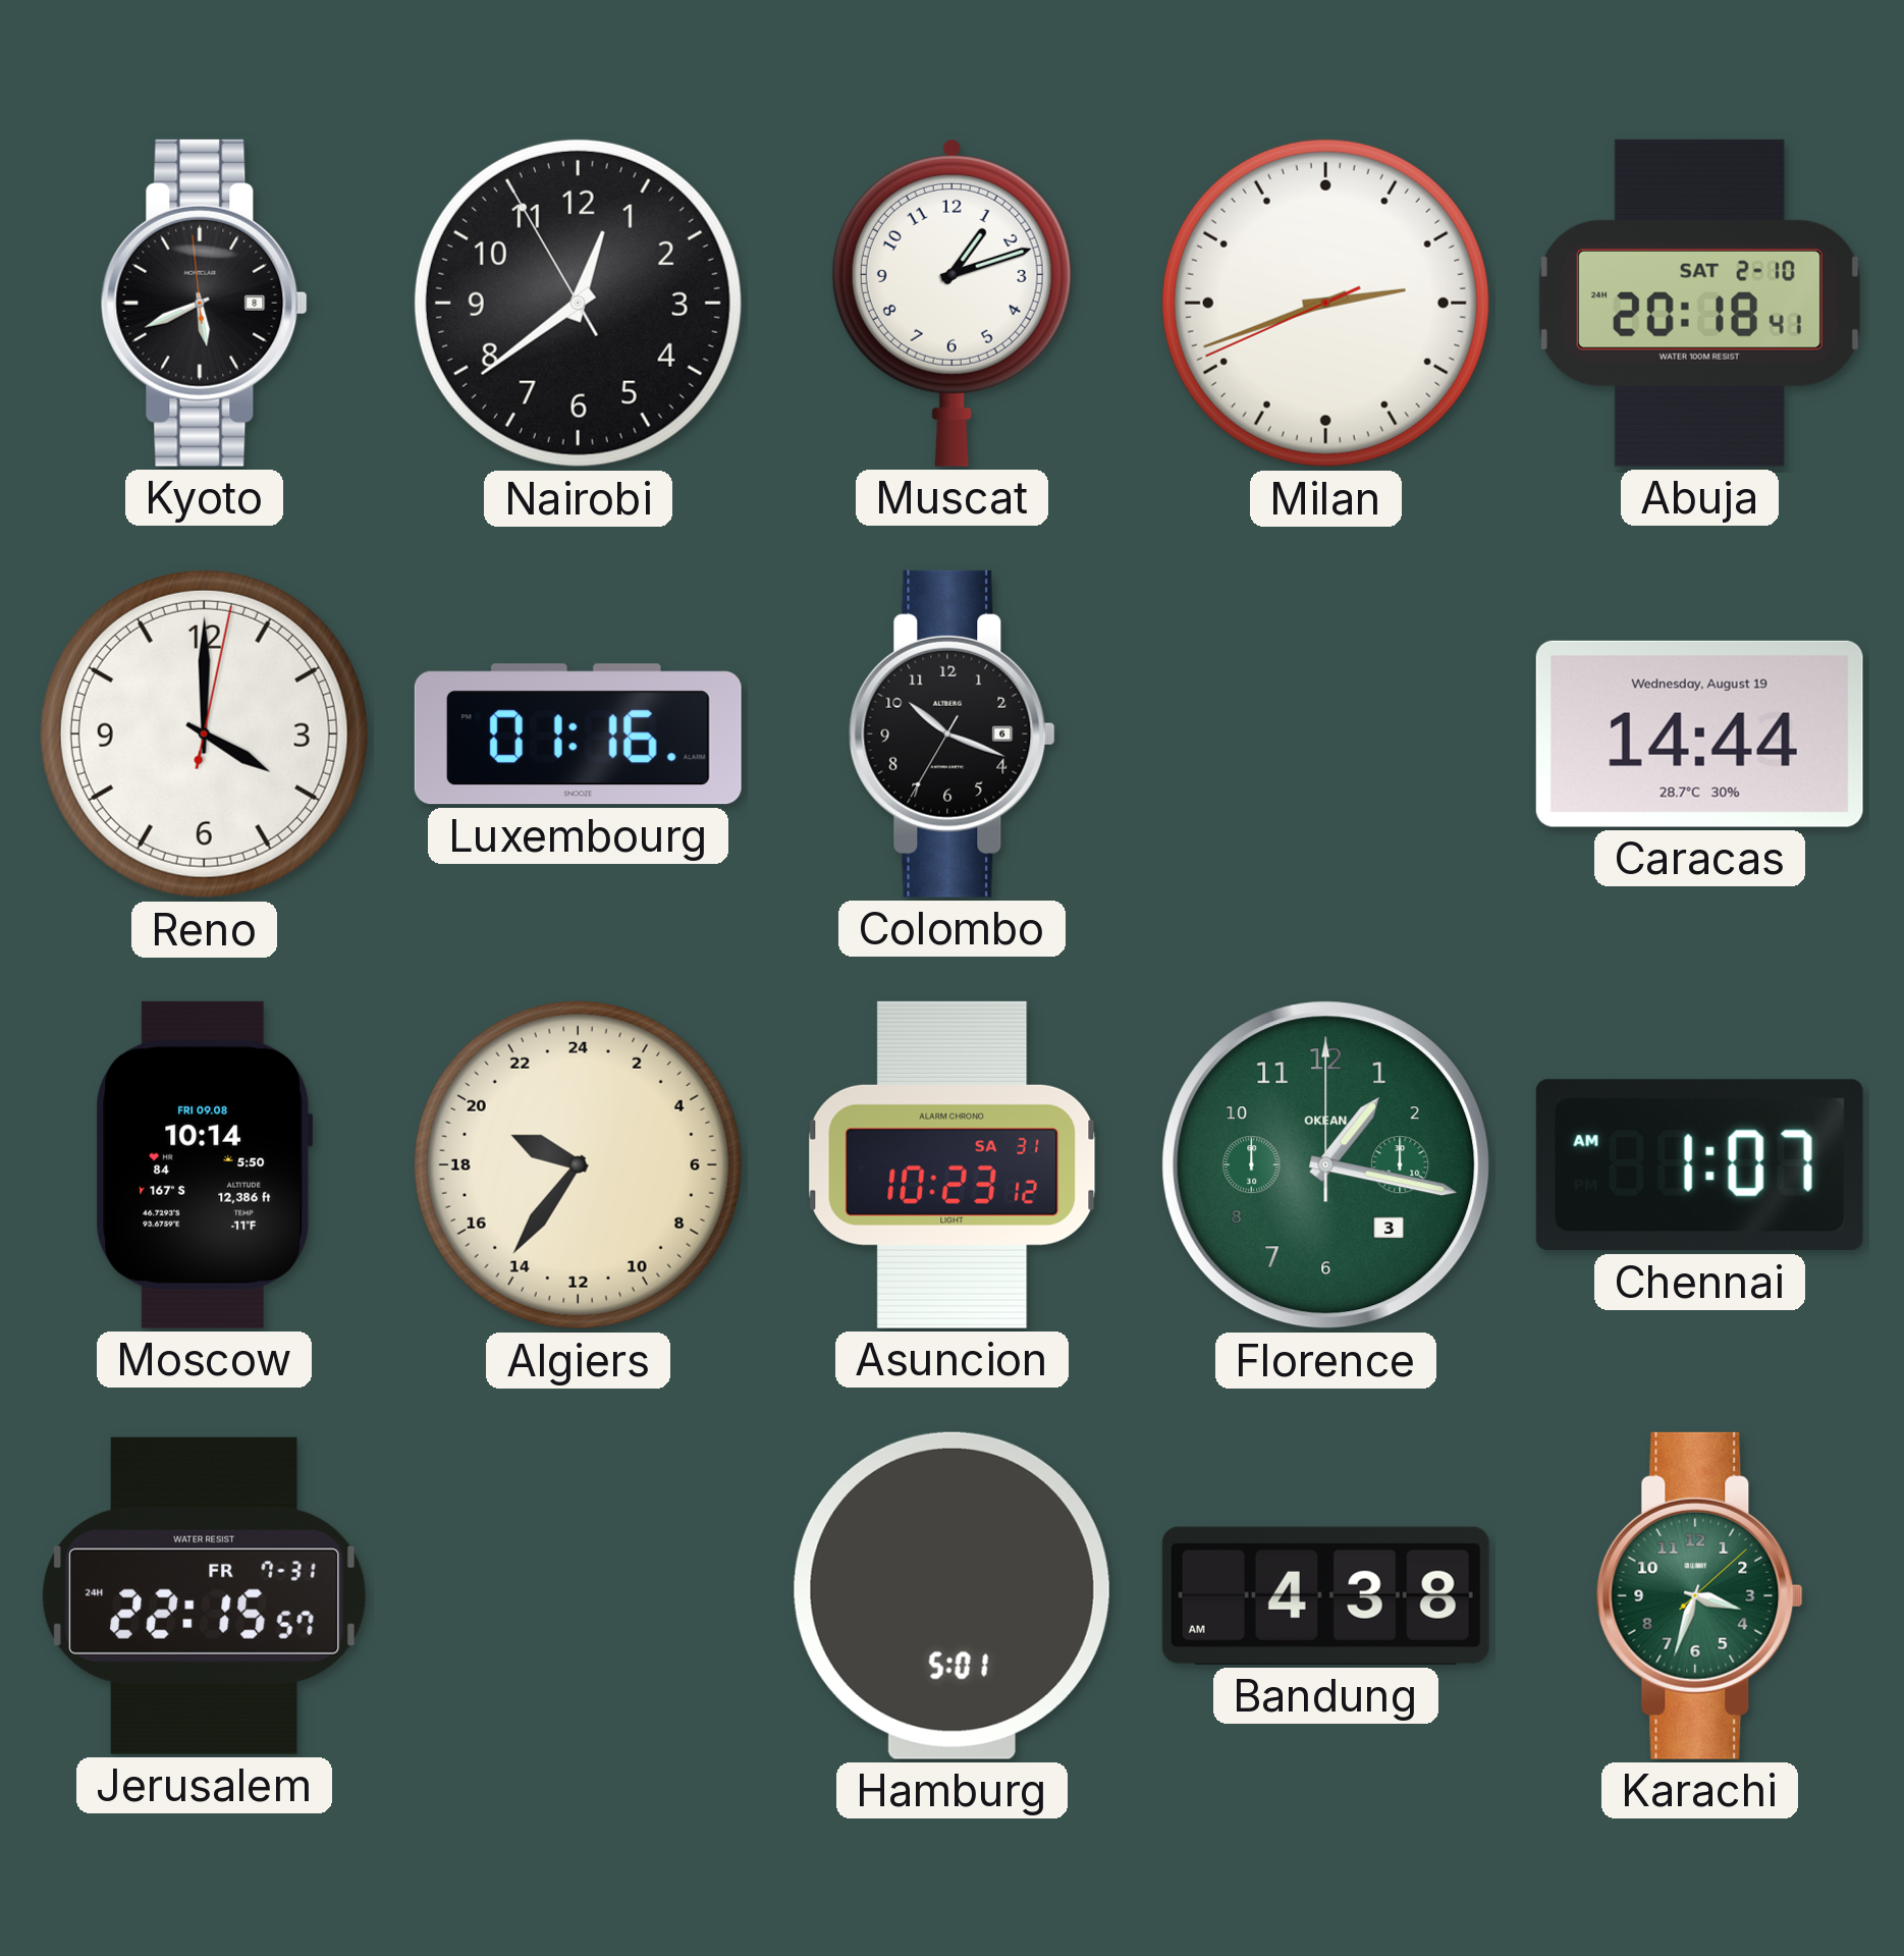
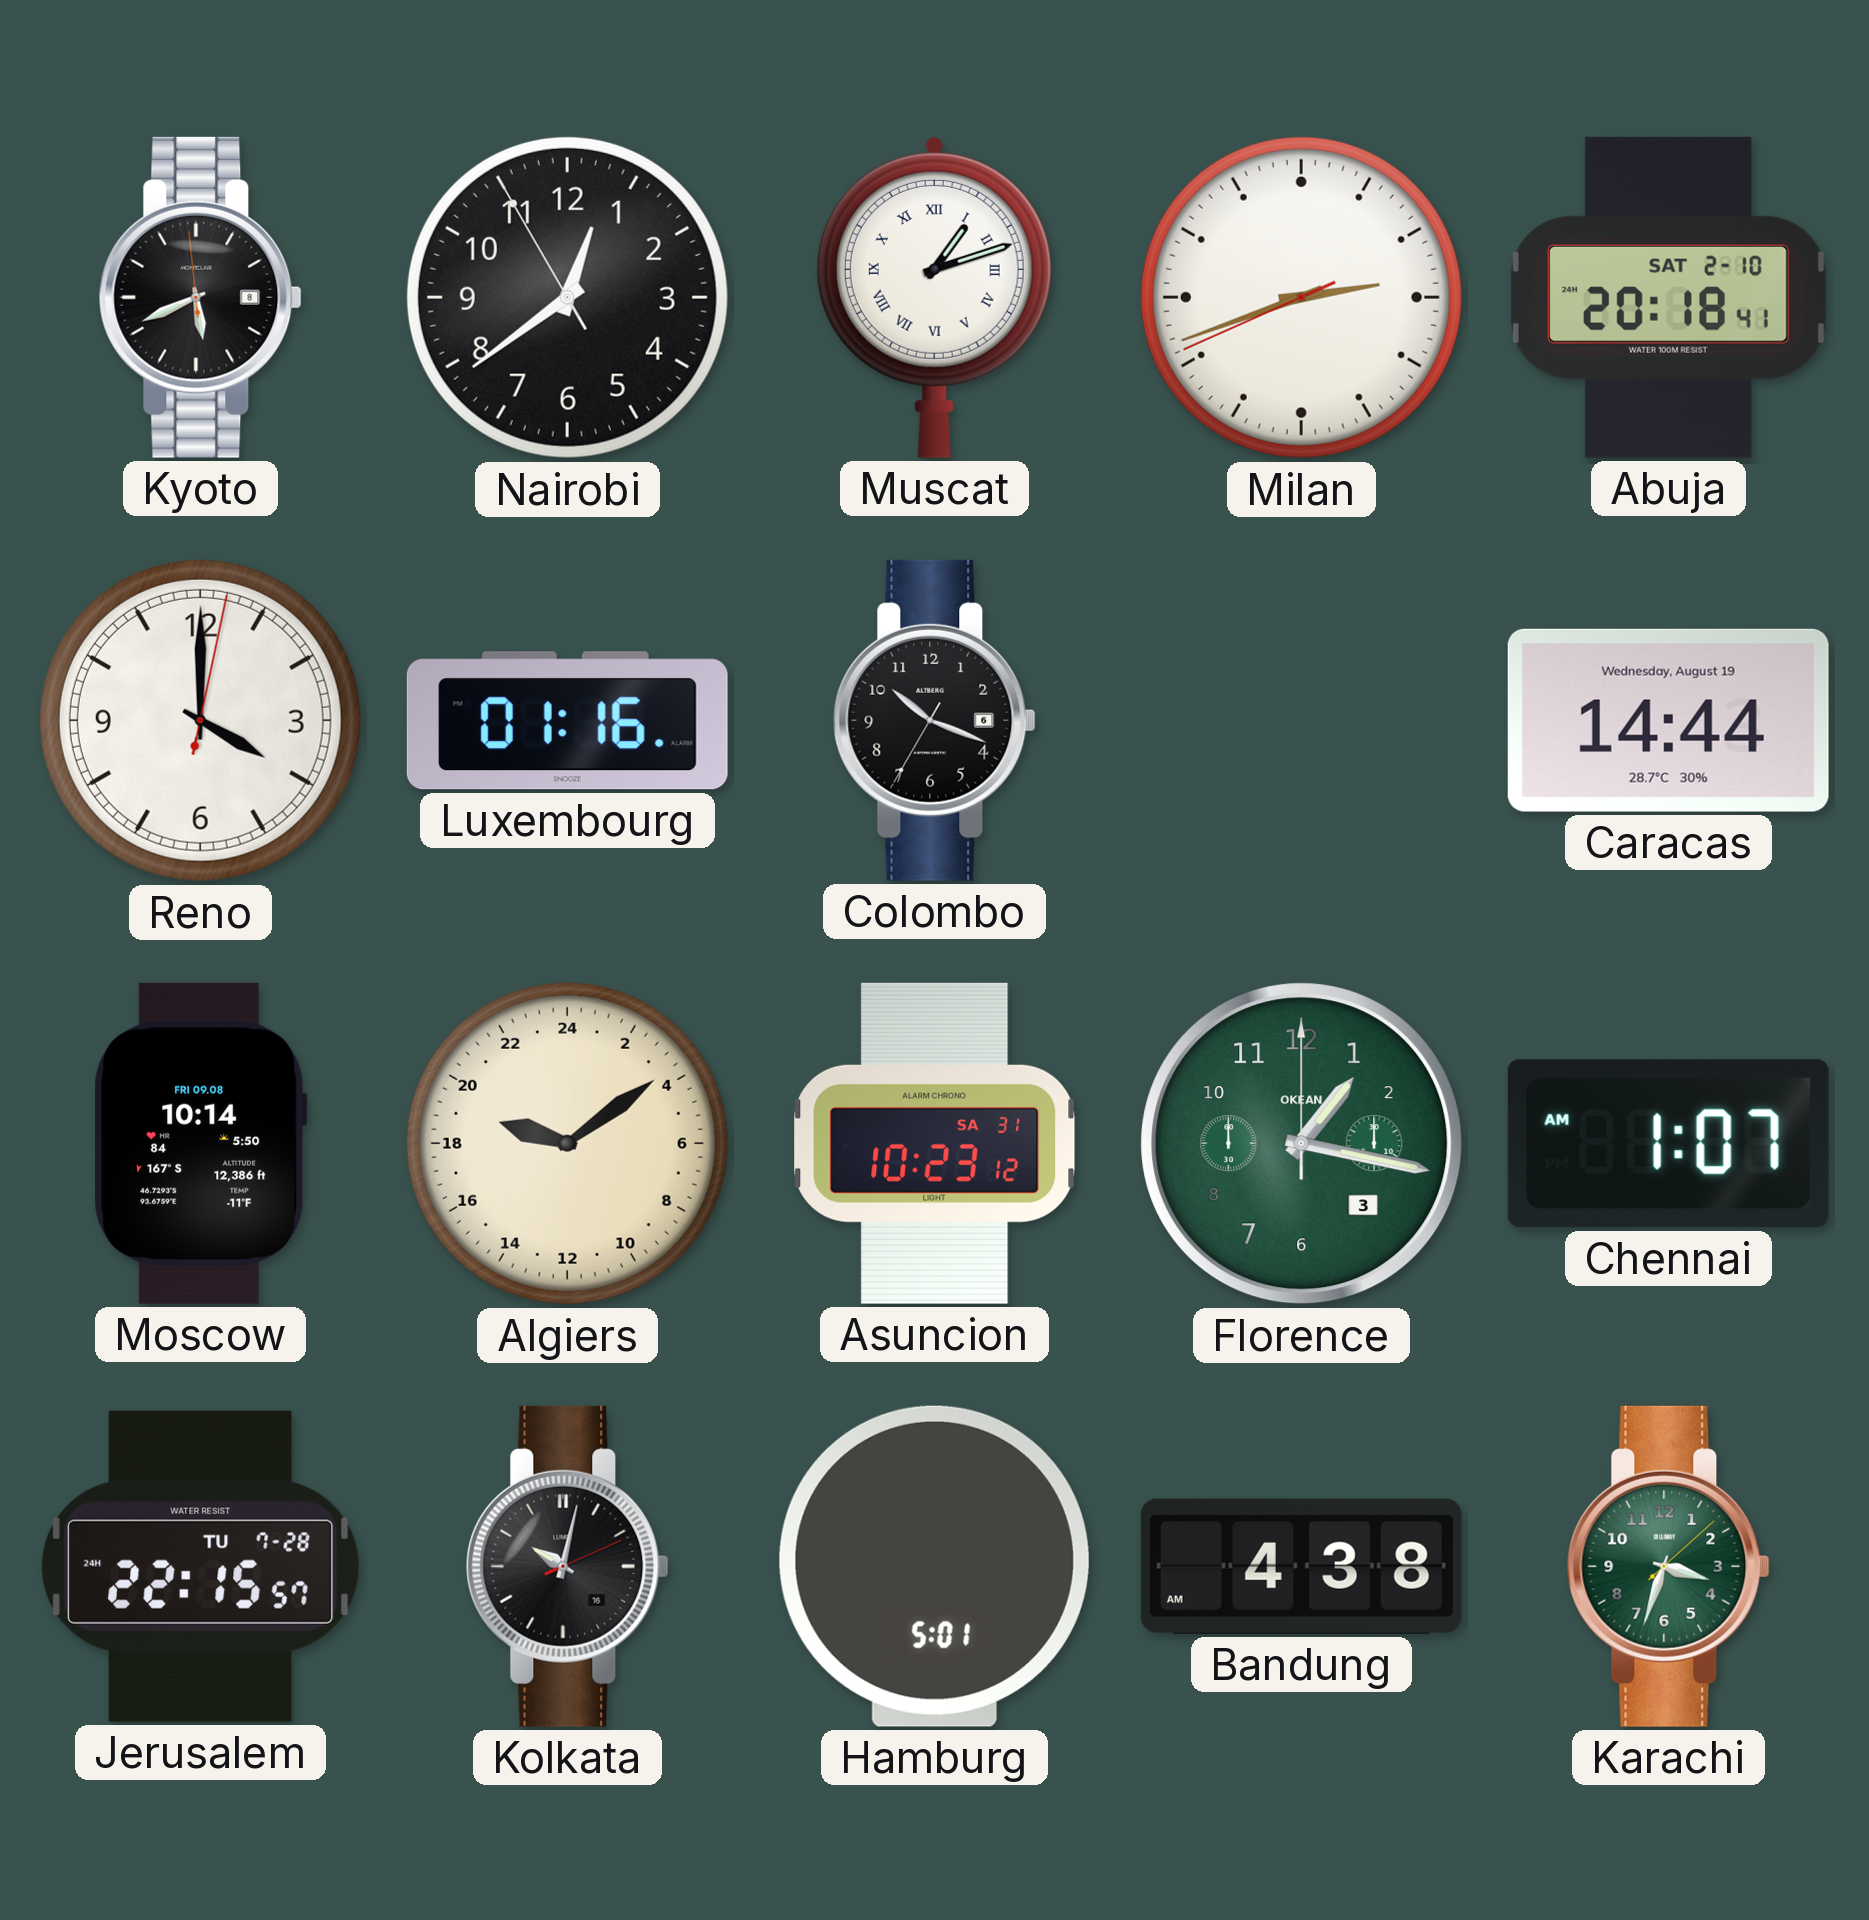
Muscat numerals: Arabic -> Roman
Algiers: 19:36 -> 19:09
Jerusalem date: FR 7-31 -> TU 7-28
Kolkata: none -> 10:02
